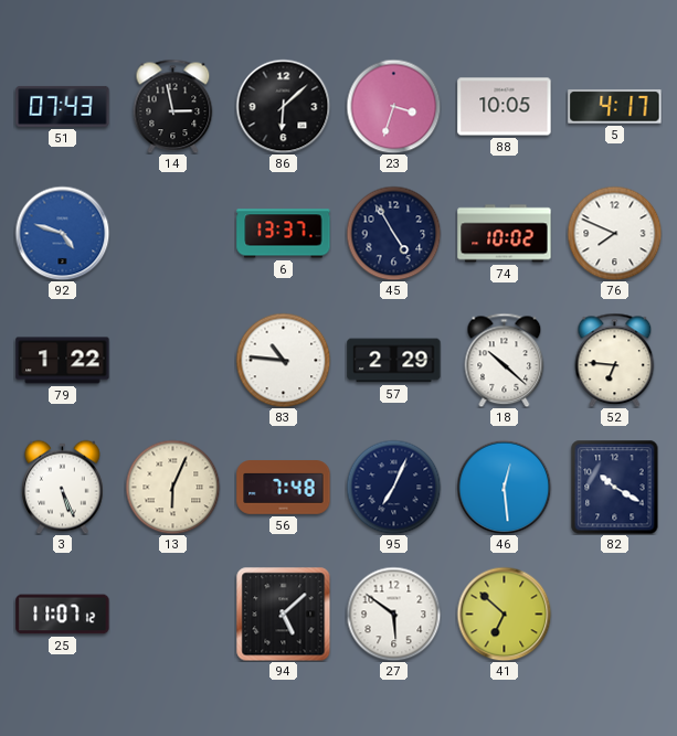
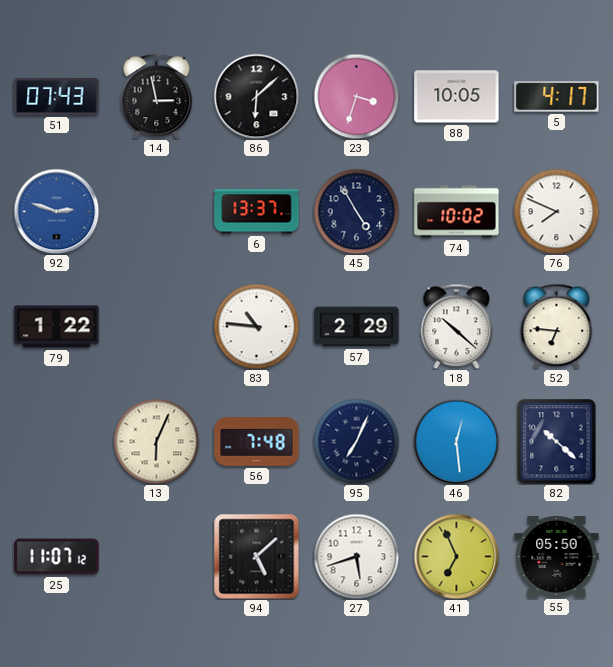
92: 4:48 -> 2:48
3: 5:26 -> none
82: 10:20 -> 10:22
27: 5:51 -> 5:42
41: 6:52 -> 6:56
55: none -> 05:50
